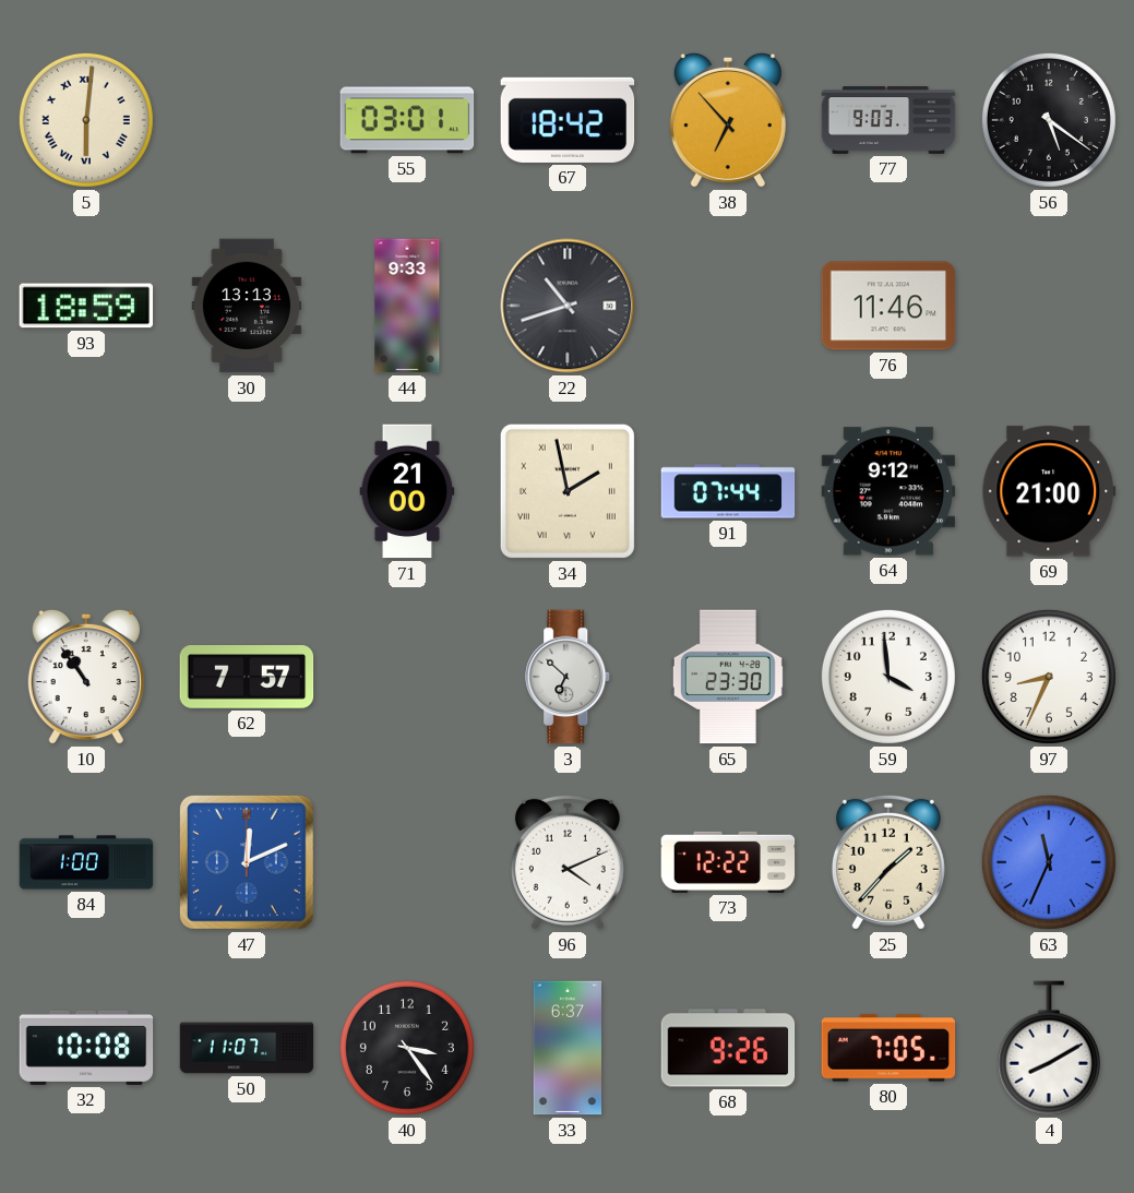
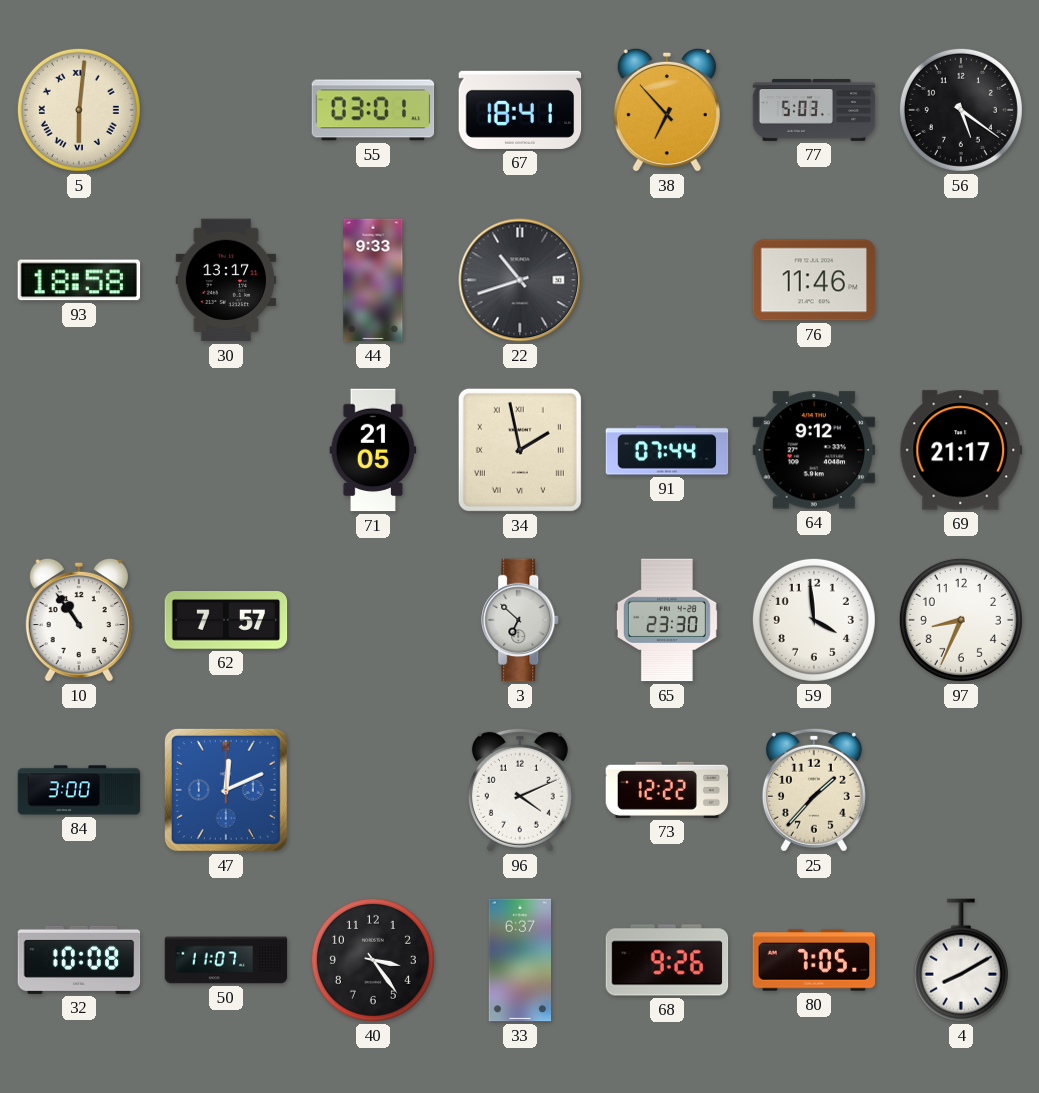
67: 18:42 -> 18:41
77: 9:03 -> 5:03
93: 18:59 -> 18:58
30: 13:13 -> 13:17
71: 21:00 -> 21:05
69: 21:00 -> 21:17
84: 1:00 -> 3:00
63: 11:34 -> none
